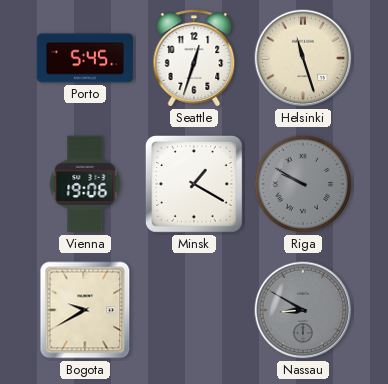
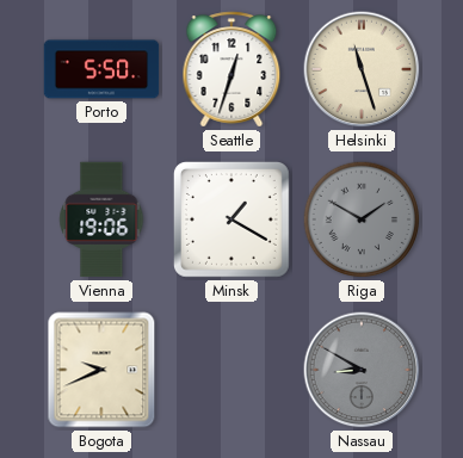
Porto: 5:45 -> 5:50
Riga: 9:50 -> 1:50
Bogota: 9:40 -> 9:41
